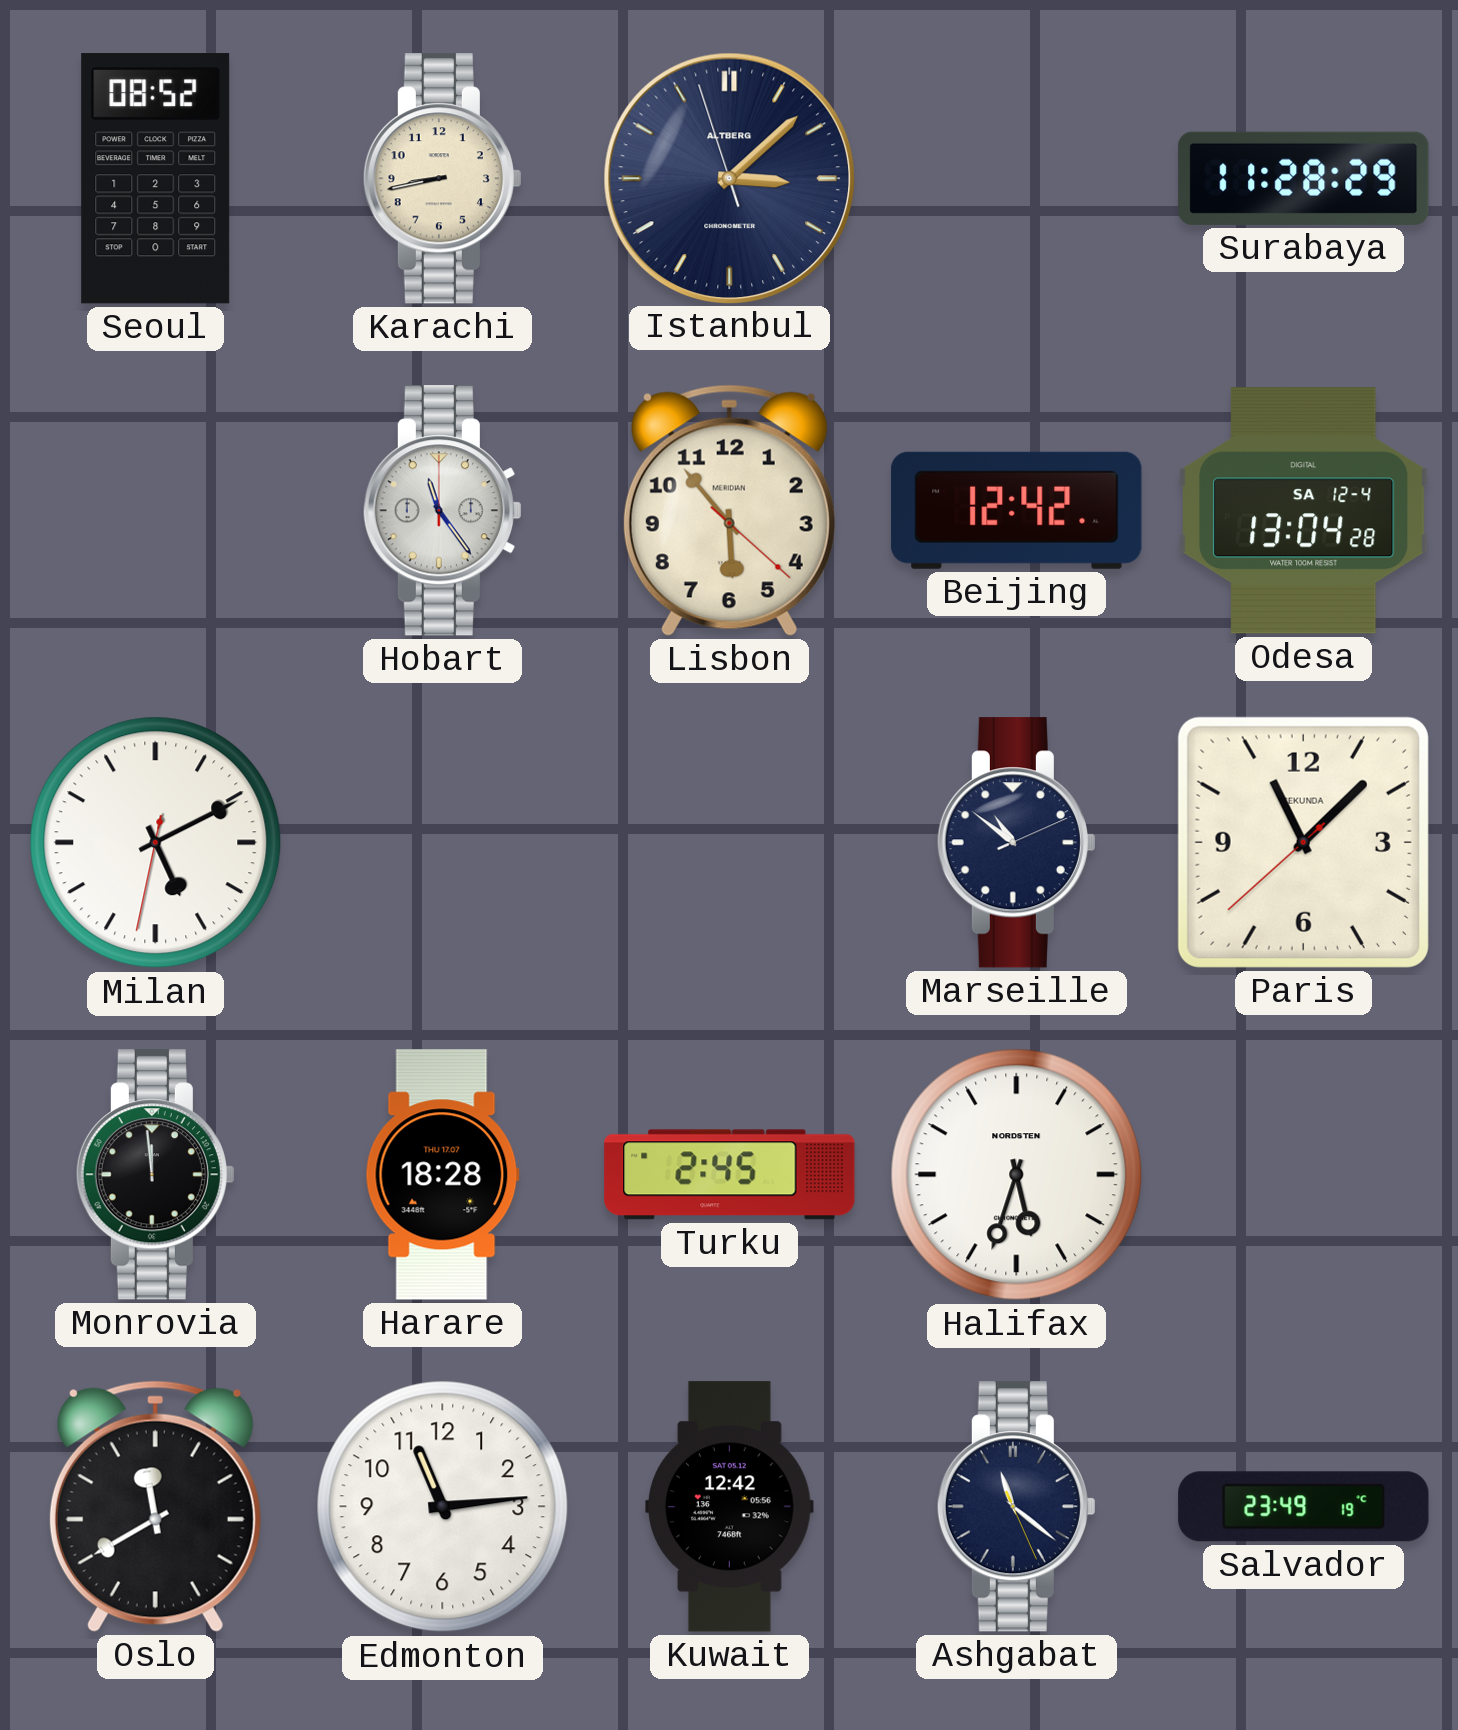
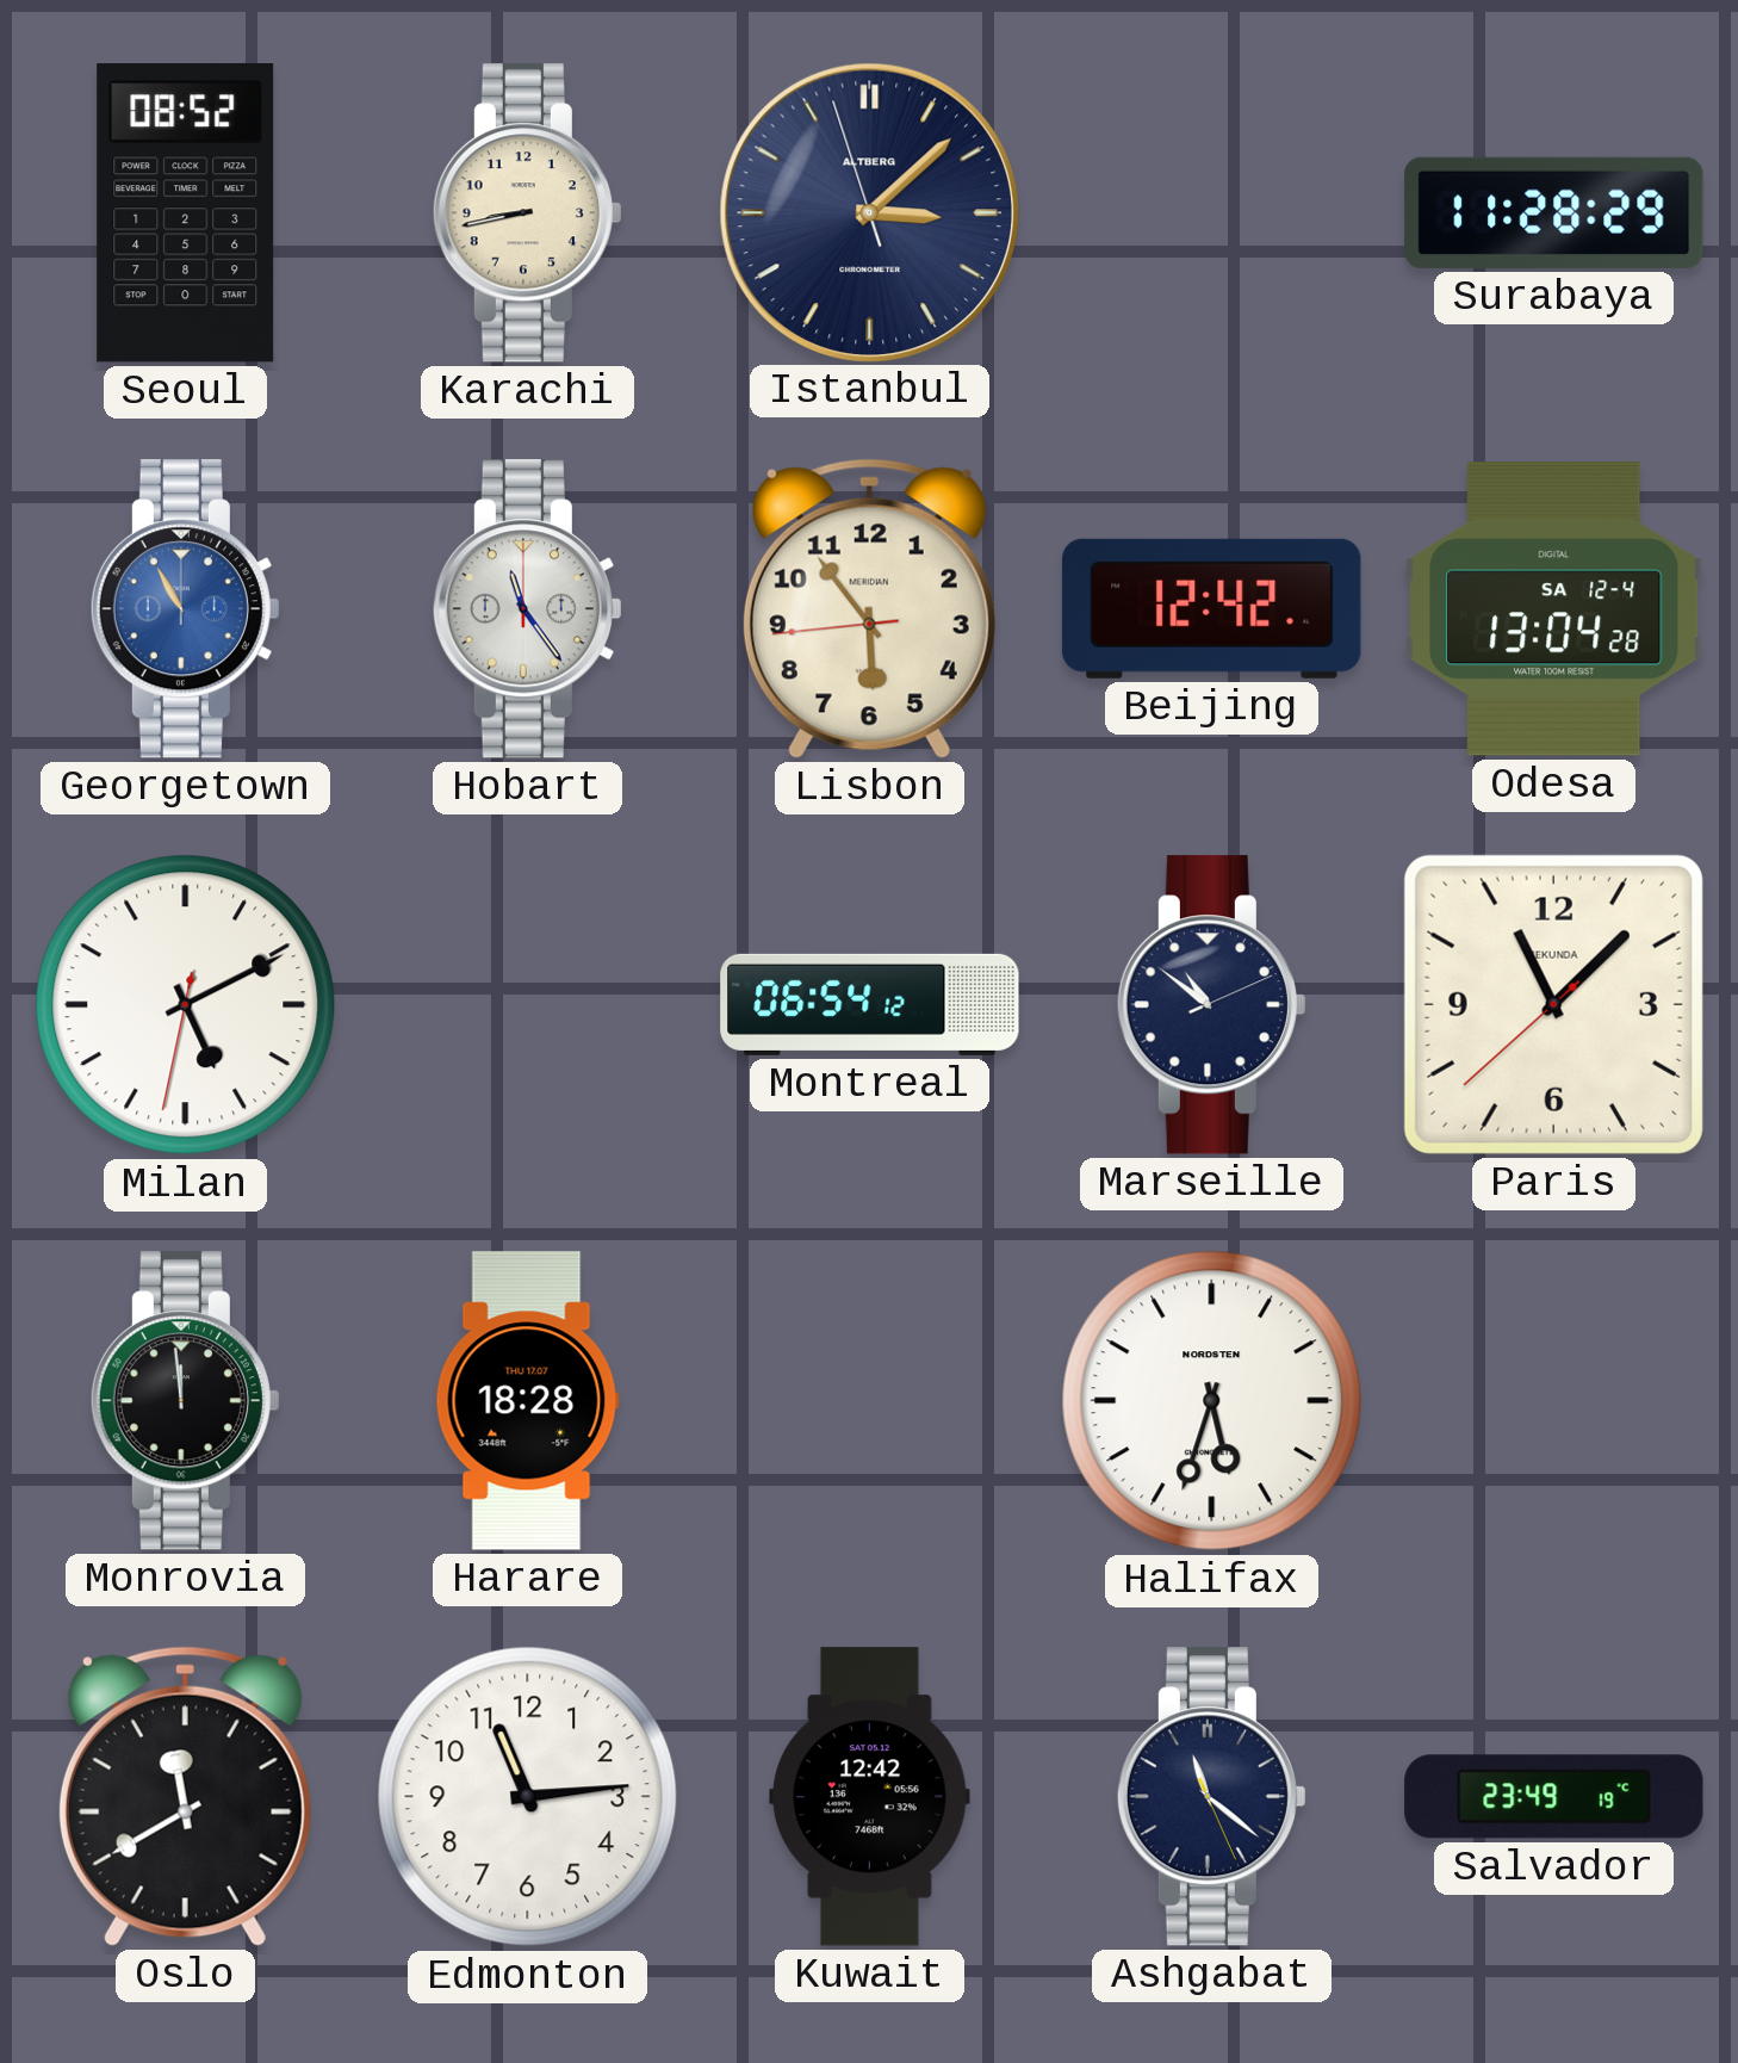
Georgetown: none -> 10:55
Lisbon: 5:53:22 -> 5:53:44
Montreal: none -> 06:54
Turku: 2:45 -> none
